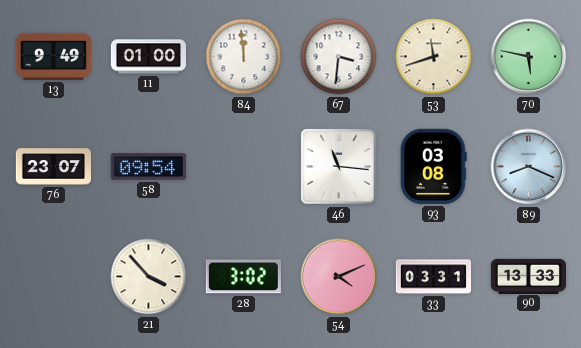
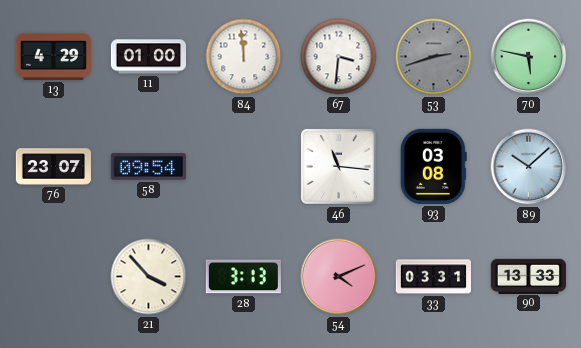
13: 9:49 -> 4:29
53: 11:42 -> 2:42
53 dial: cream -> grey
89: 8:19 -> 10:08
28: 3:02 -> 3:13
